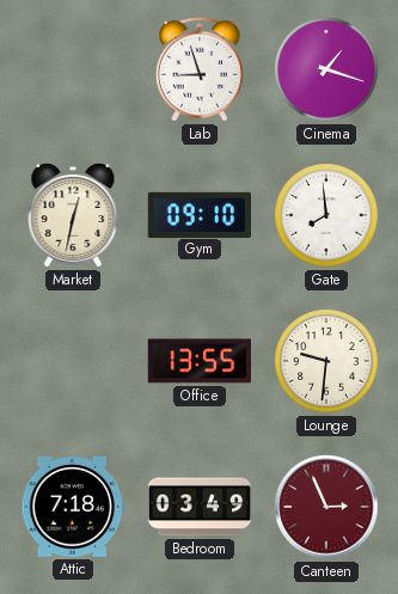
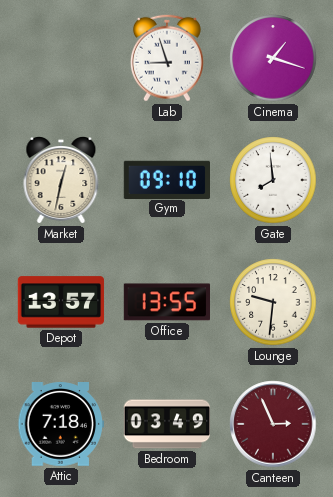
Depot: none -> 13:57
